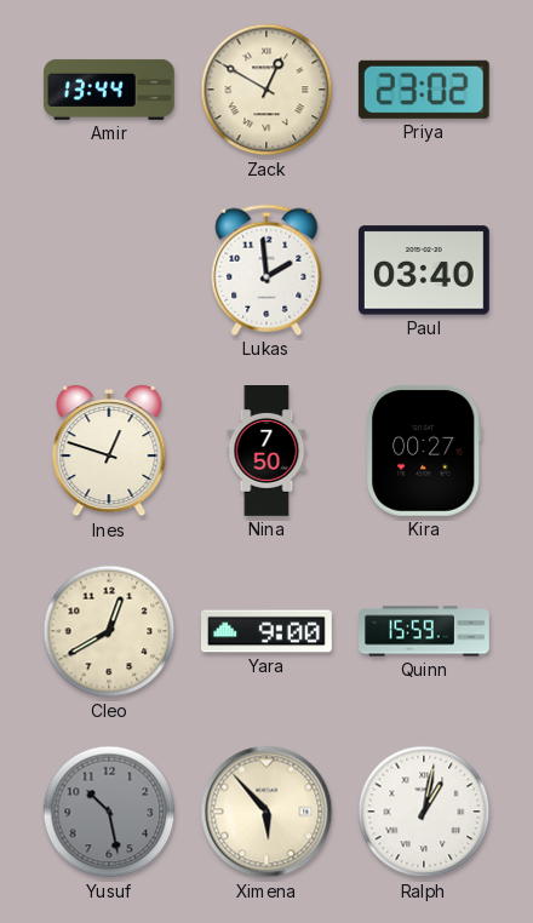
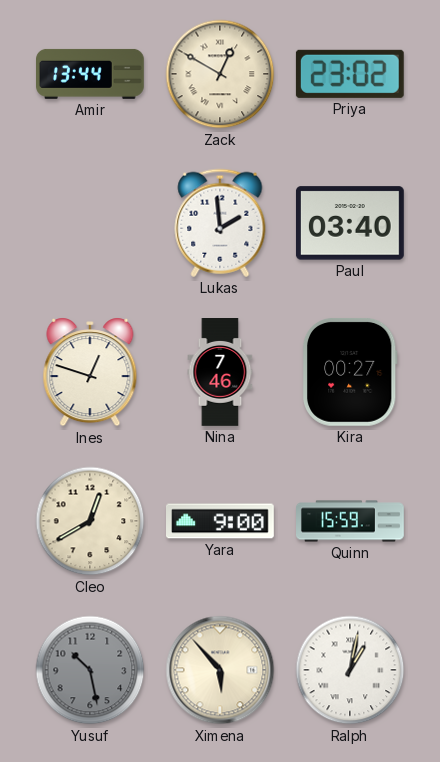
Nina: 7:50 -> 7:46
